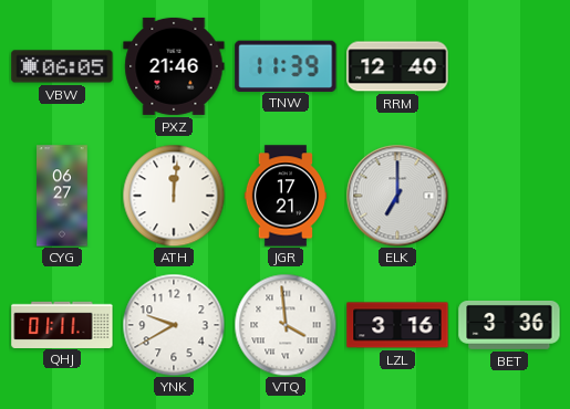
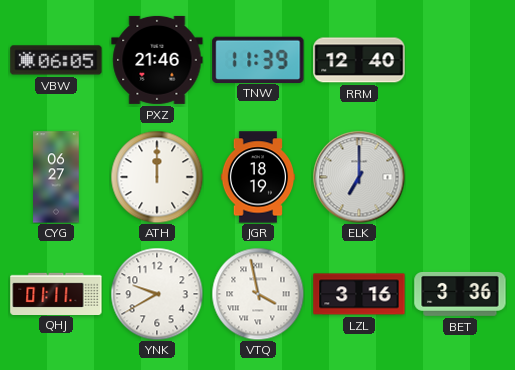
ATH: 12:01 -> 12:00
JGR: 17:21 -> 18:19
VTQ: 3:59 -> 3:58
